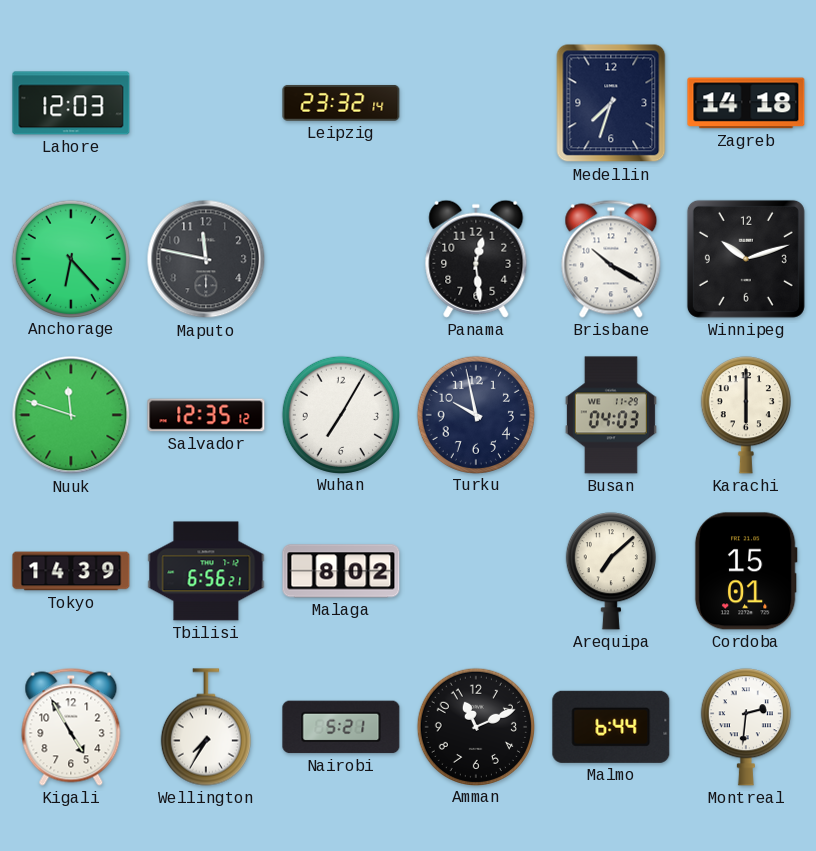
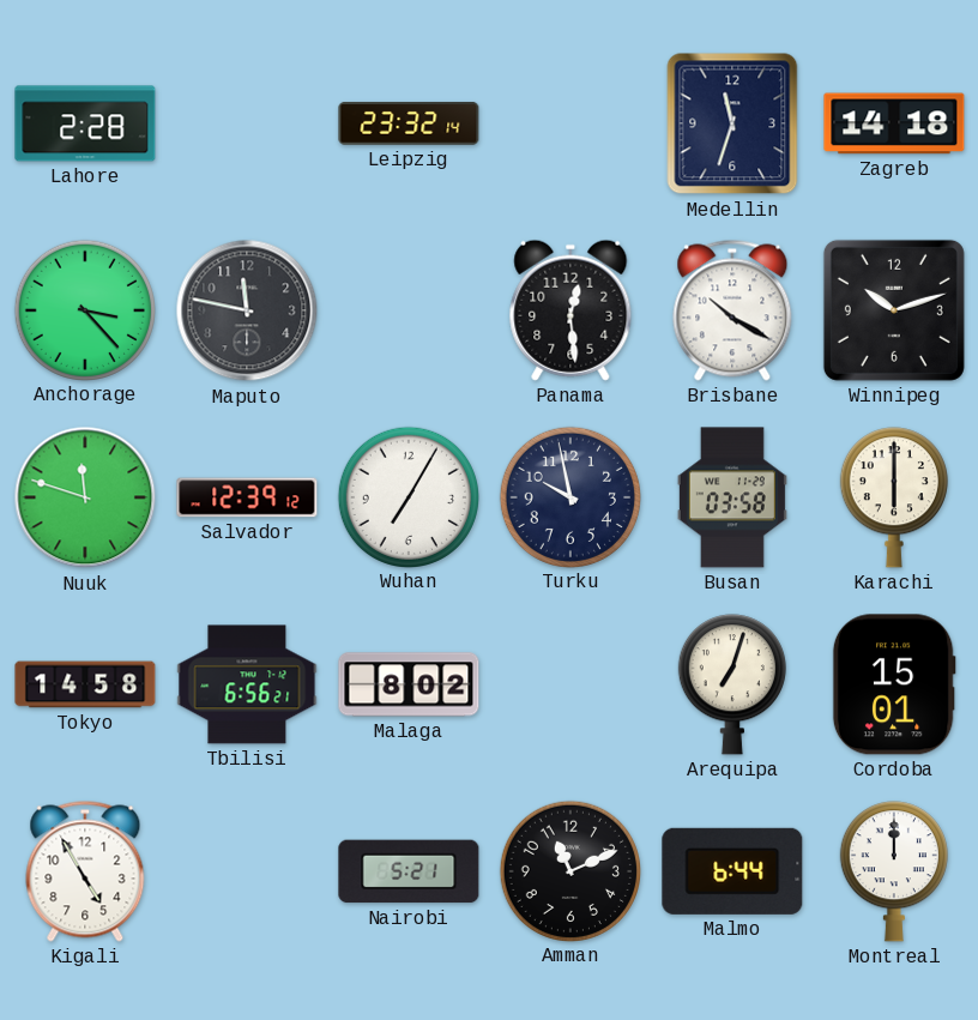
Lahore: 12:03 -> 2:28
Medellin: 7:33 -> 11:33
Anchorage: 6:23 -> 3:23
Salvador: 12:35 -> 12:39
Busan: 04:03 -> 03:58
Tokyo: 14:39 -> 14:58
Arequipa: 7:08 -> 7:03
Wellington: 7:35 -> none
Montreal: 2:31 -> 12:00
